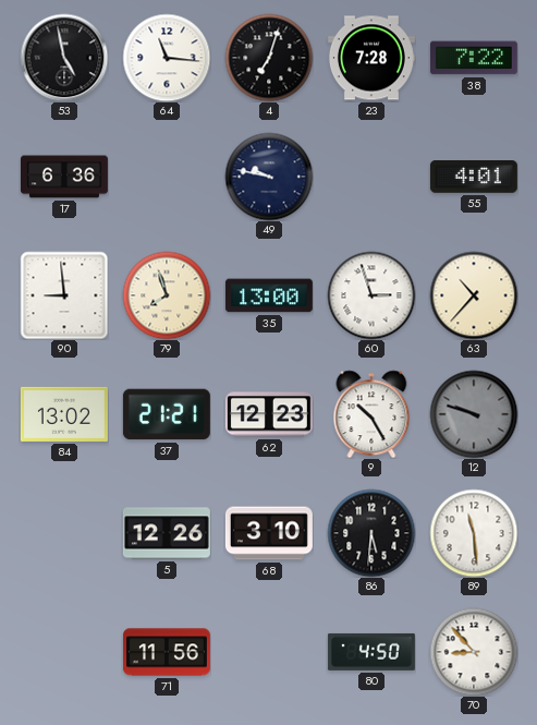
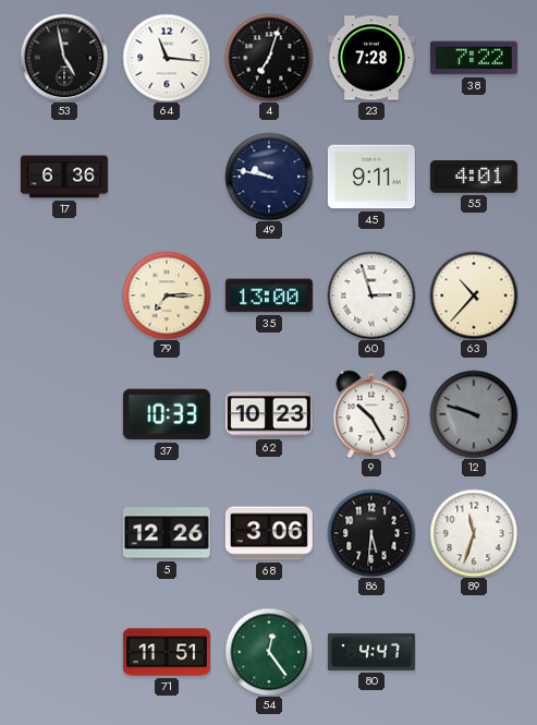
45: none -> 9:11
90: 8:59 -> none
79: 7:57 -> 7:15
84: 13:02 -> none
37: 21:21 -> 10:33
62: 12:23 -> 10:23
68: 3:10 -> 3:06
89: 11:29 -> 11:33
71: 11:56 -> 11:51
54: none -> 12:24
80: 4:50 -> 4:47
70: 8:53 -> none
